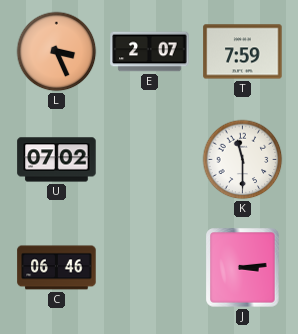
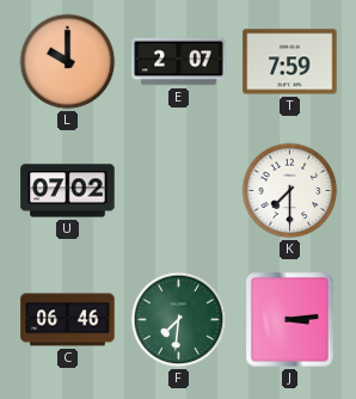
L: 3:26 -> 10:00
K: 11:30 -> 7:30
F: none -> 7:31
